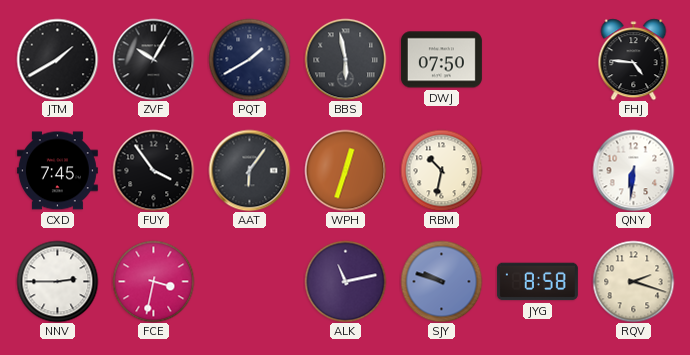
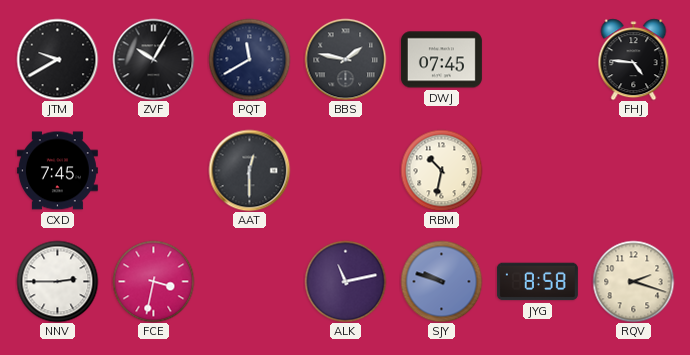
JTM: 1:40 -> 9:40
PQT: 1:40 -> 11:40
BBS: 5:58 -> 1:47
DWJ: 07:50 -> 07:45
FUY: 3:54 -> none
AAT: 6:06 -> 12:30
WPH: 12:33 -> none
QNY: 6:31 -> none
